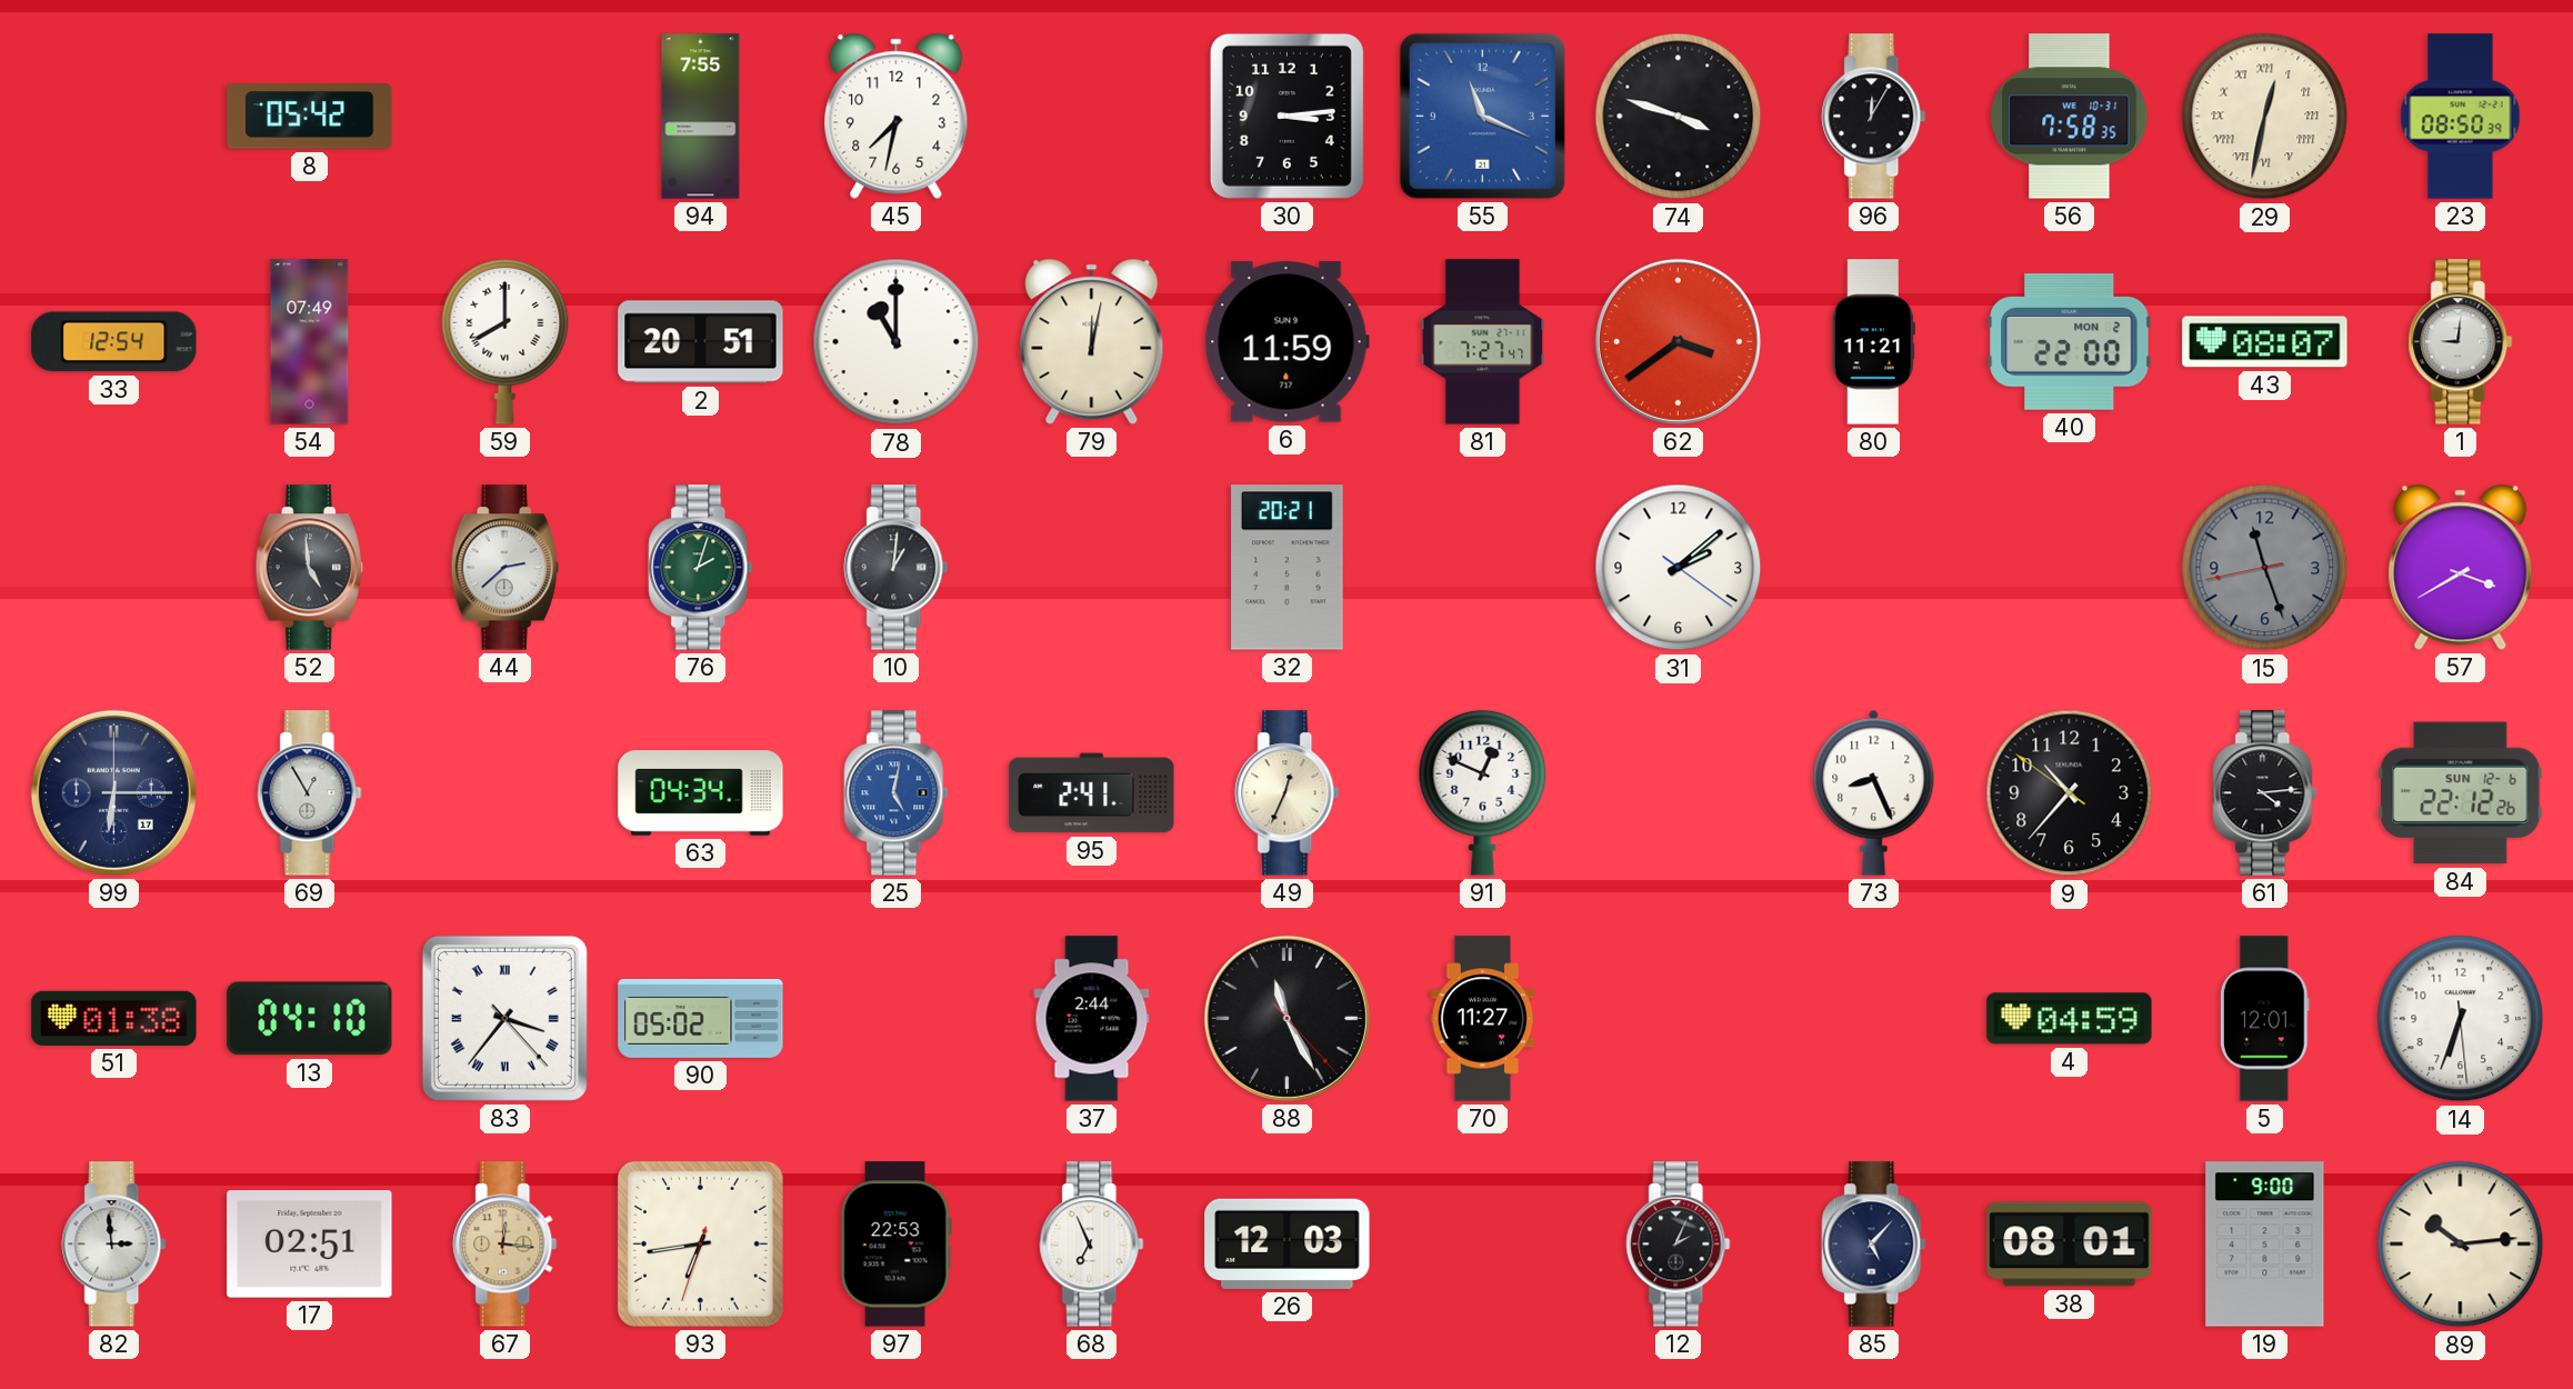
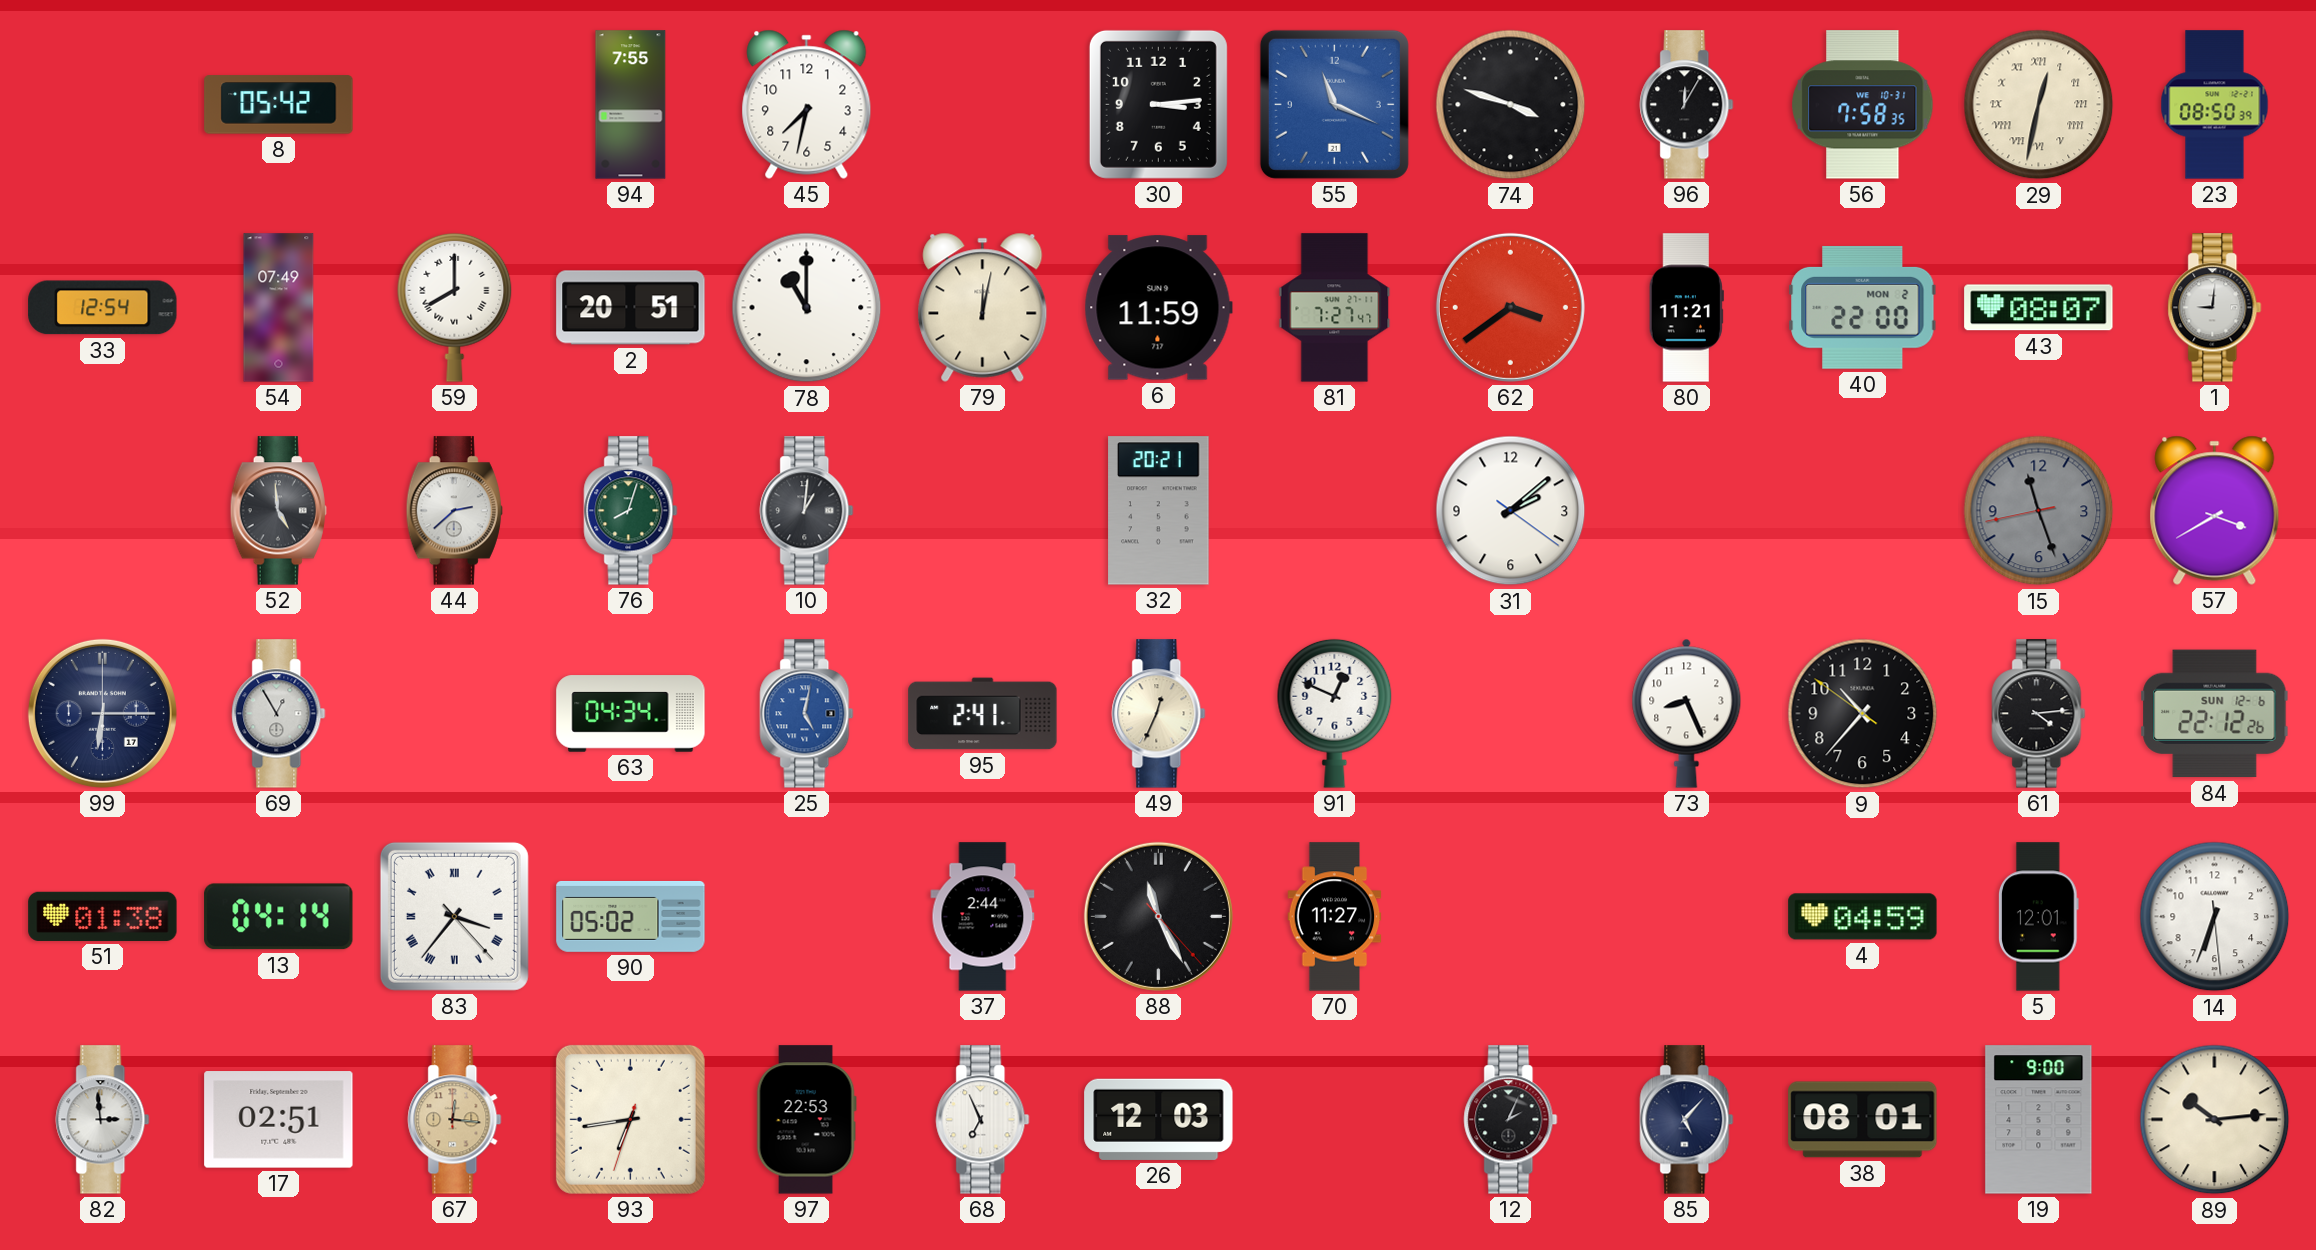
76: 2:03 -> 8:03
13: 04:10 -> 04:14
